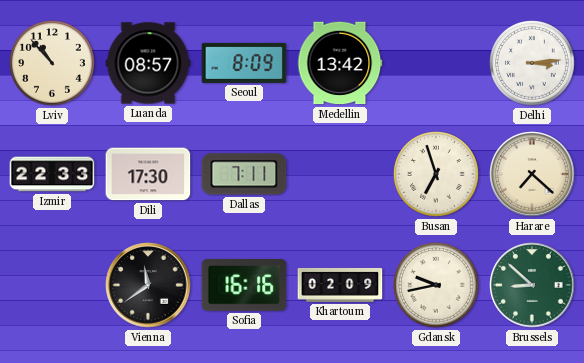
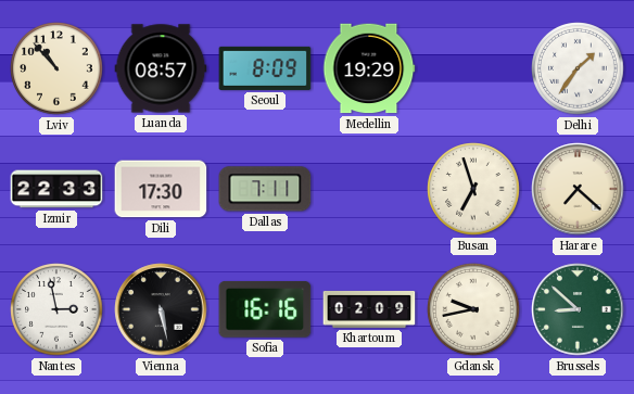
Medellin: 13:42 -> 19:29
Delhi: 3:14 -> 1:36
Nantes: none -> 2:58
Vienna: 11:39 -> 5:28
